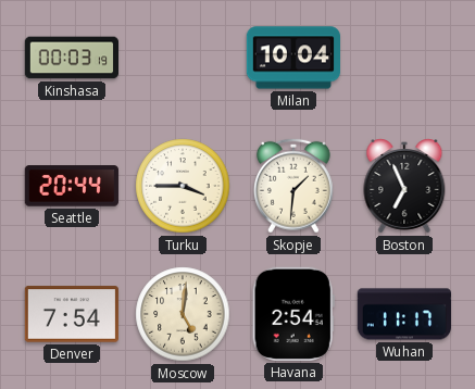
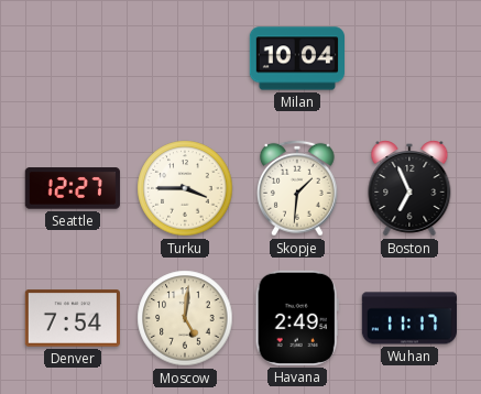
Kinshasa: 00:03 -> none
Seattle: 20:44 -> 12:27
Havana: 2:54 -> 2:49
